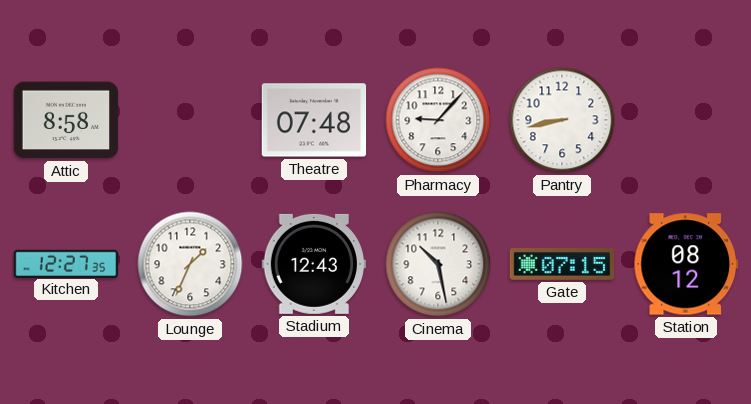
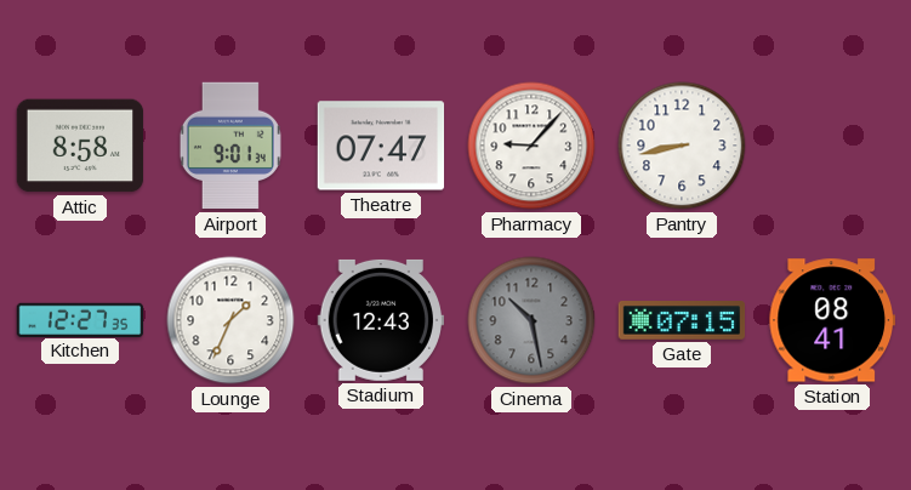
Airport: none -> 9:01
Theatre: 07:48 -> 07:47
Cinema dial: white -> grey
Station: 08:12 -> 08:41
